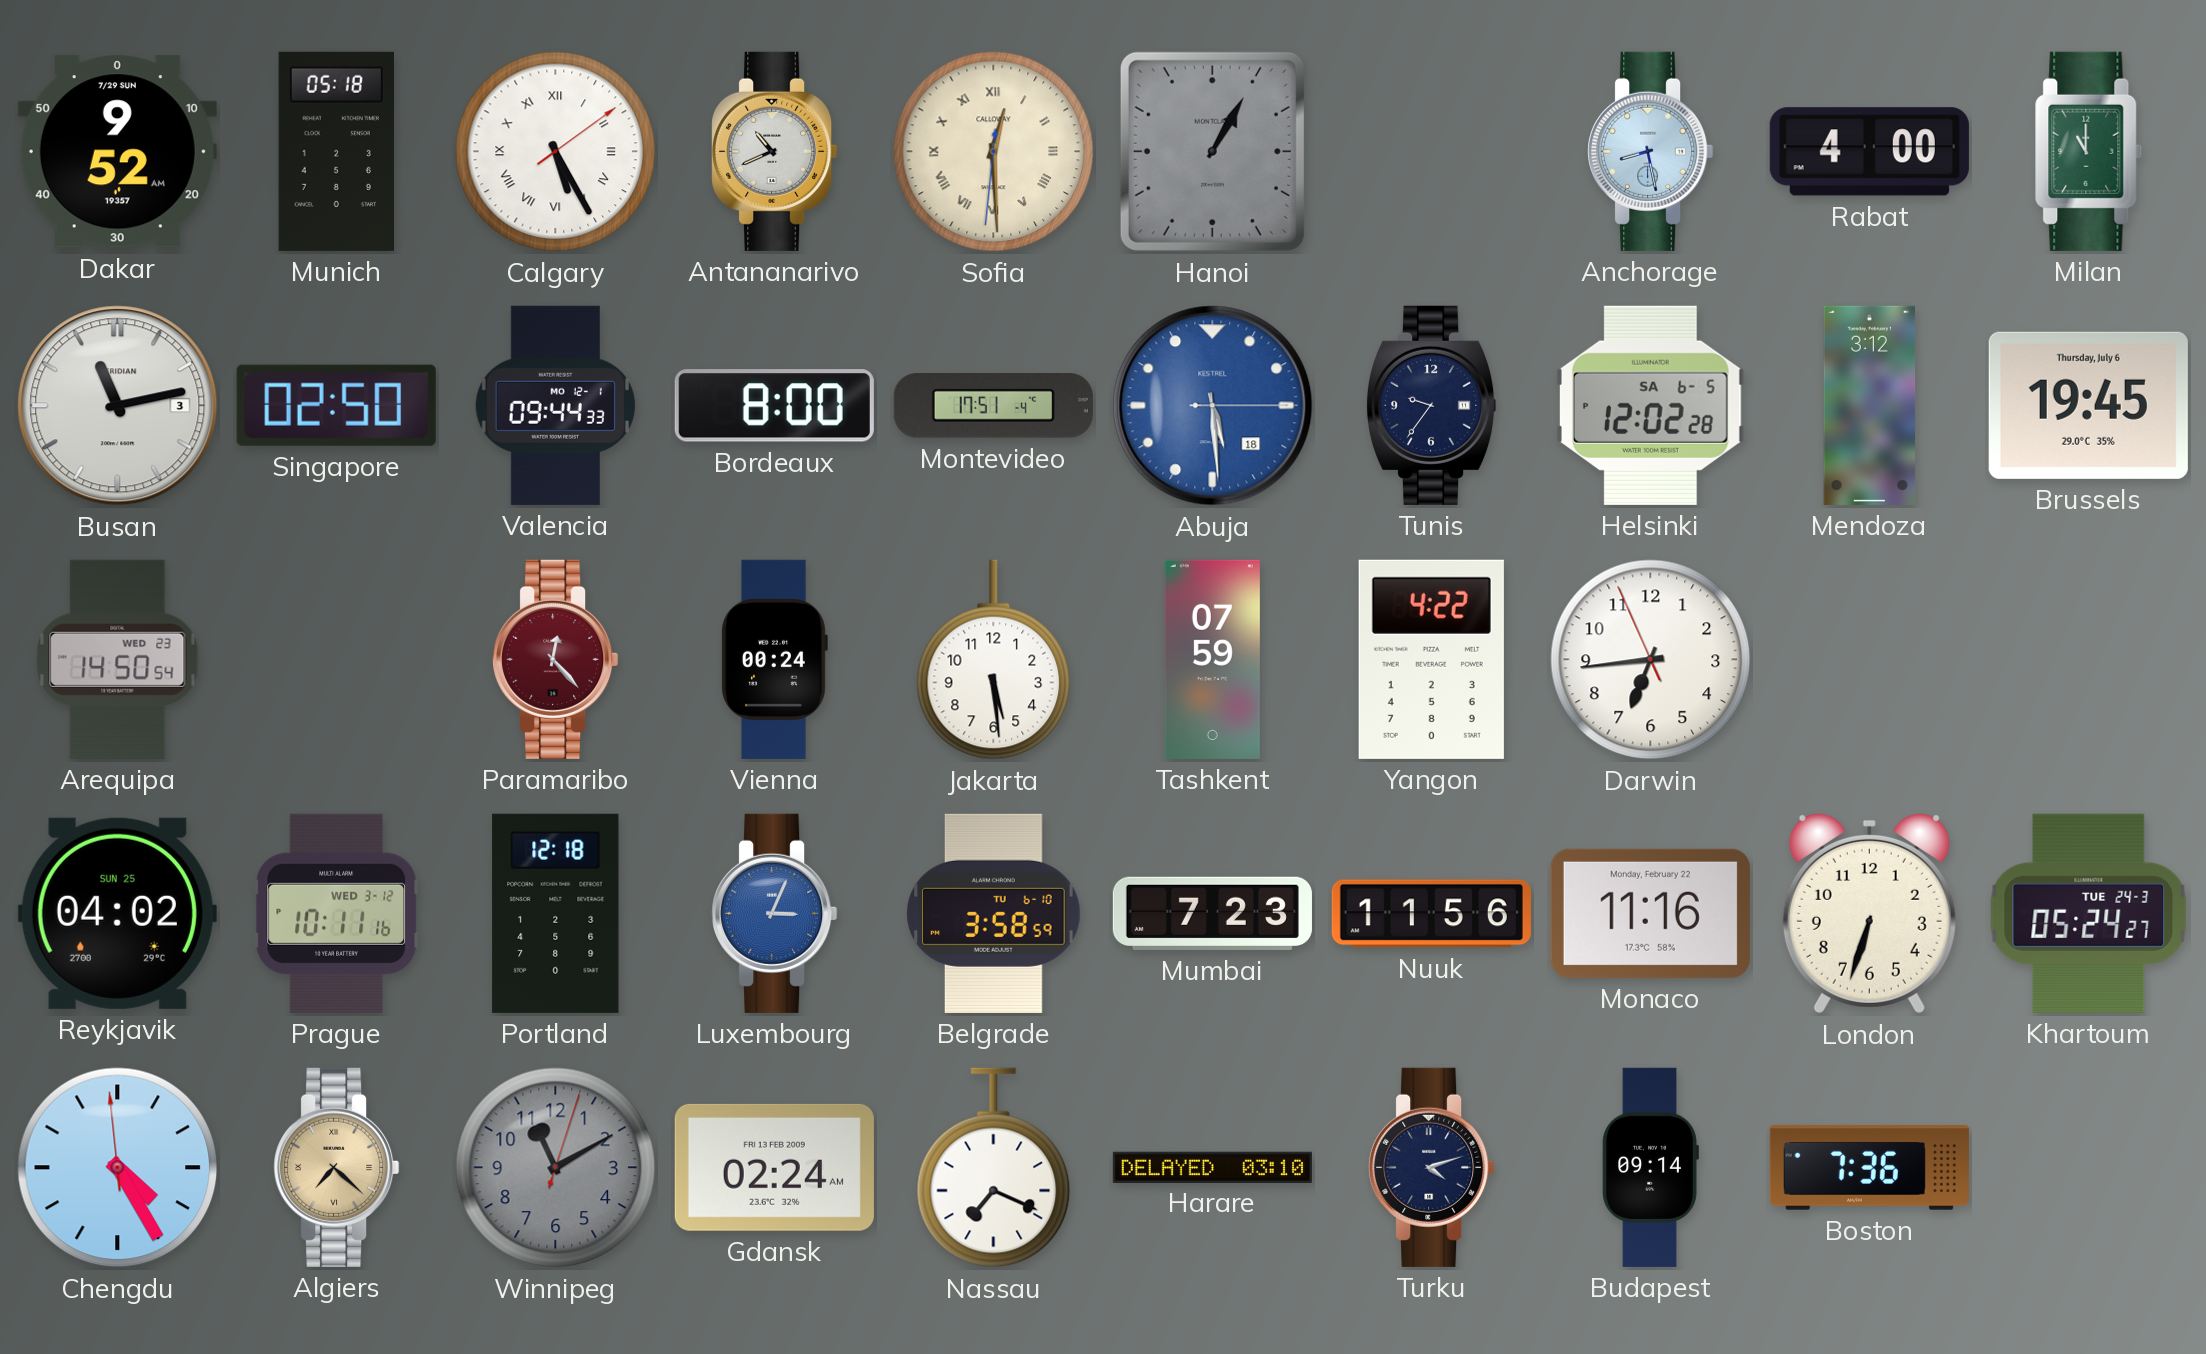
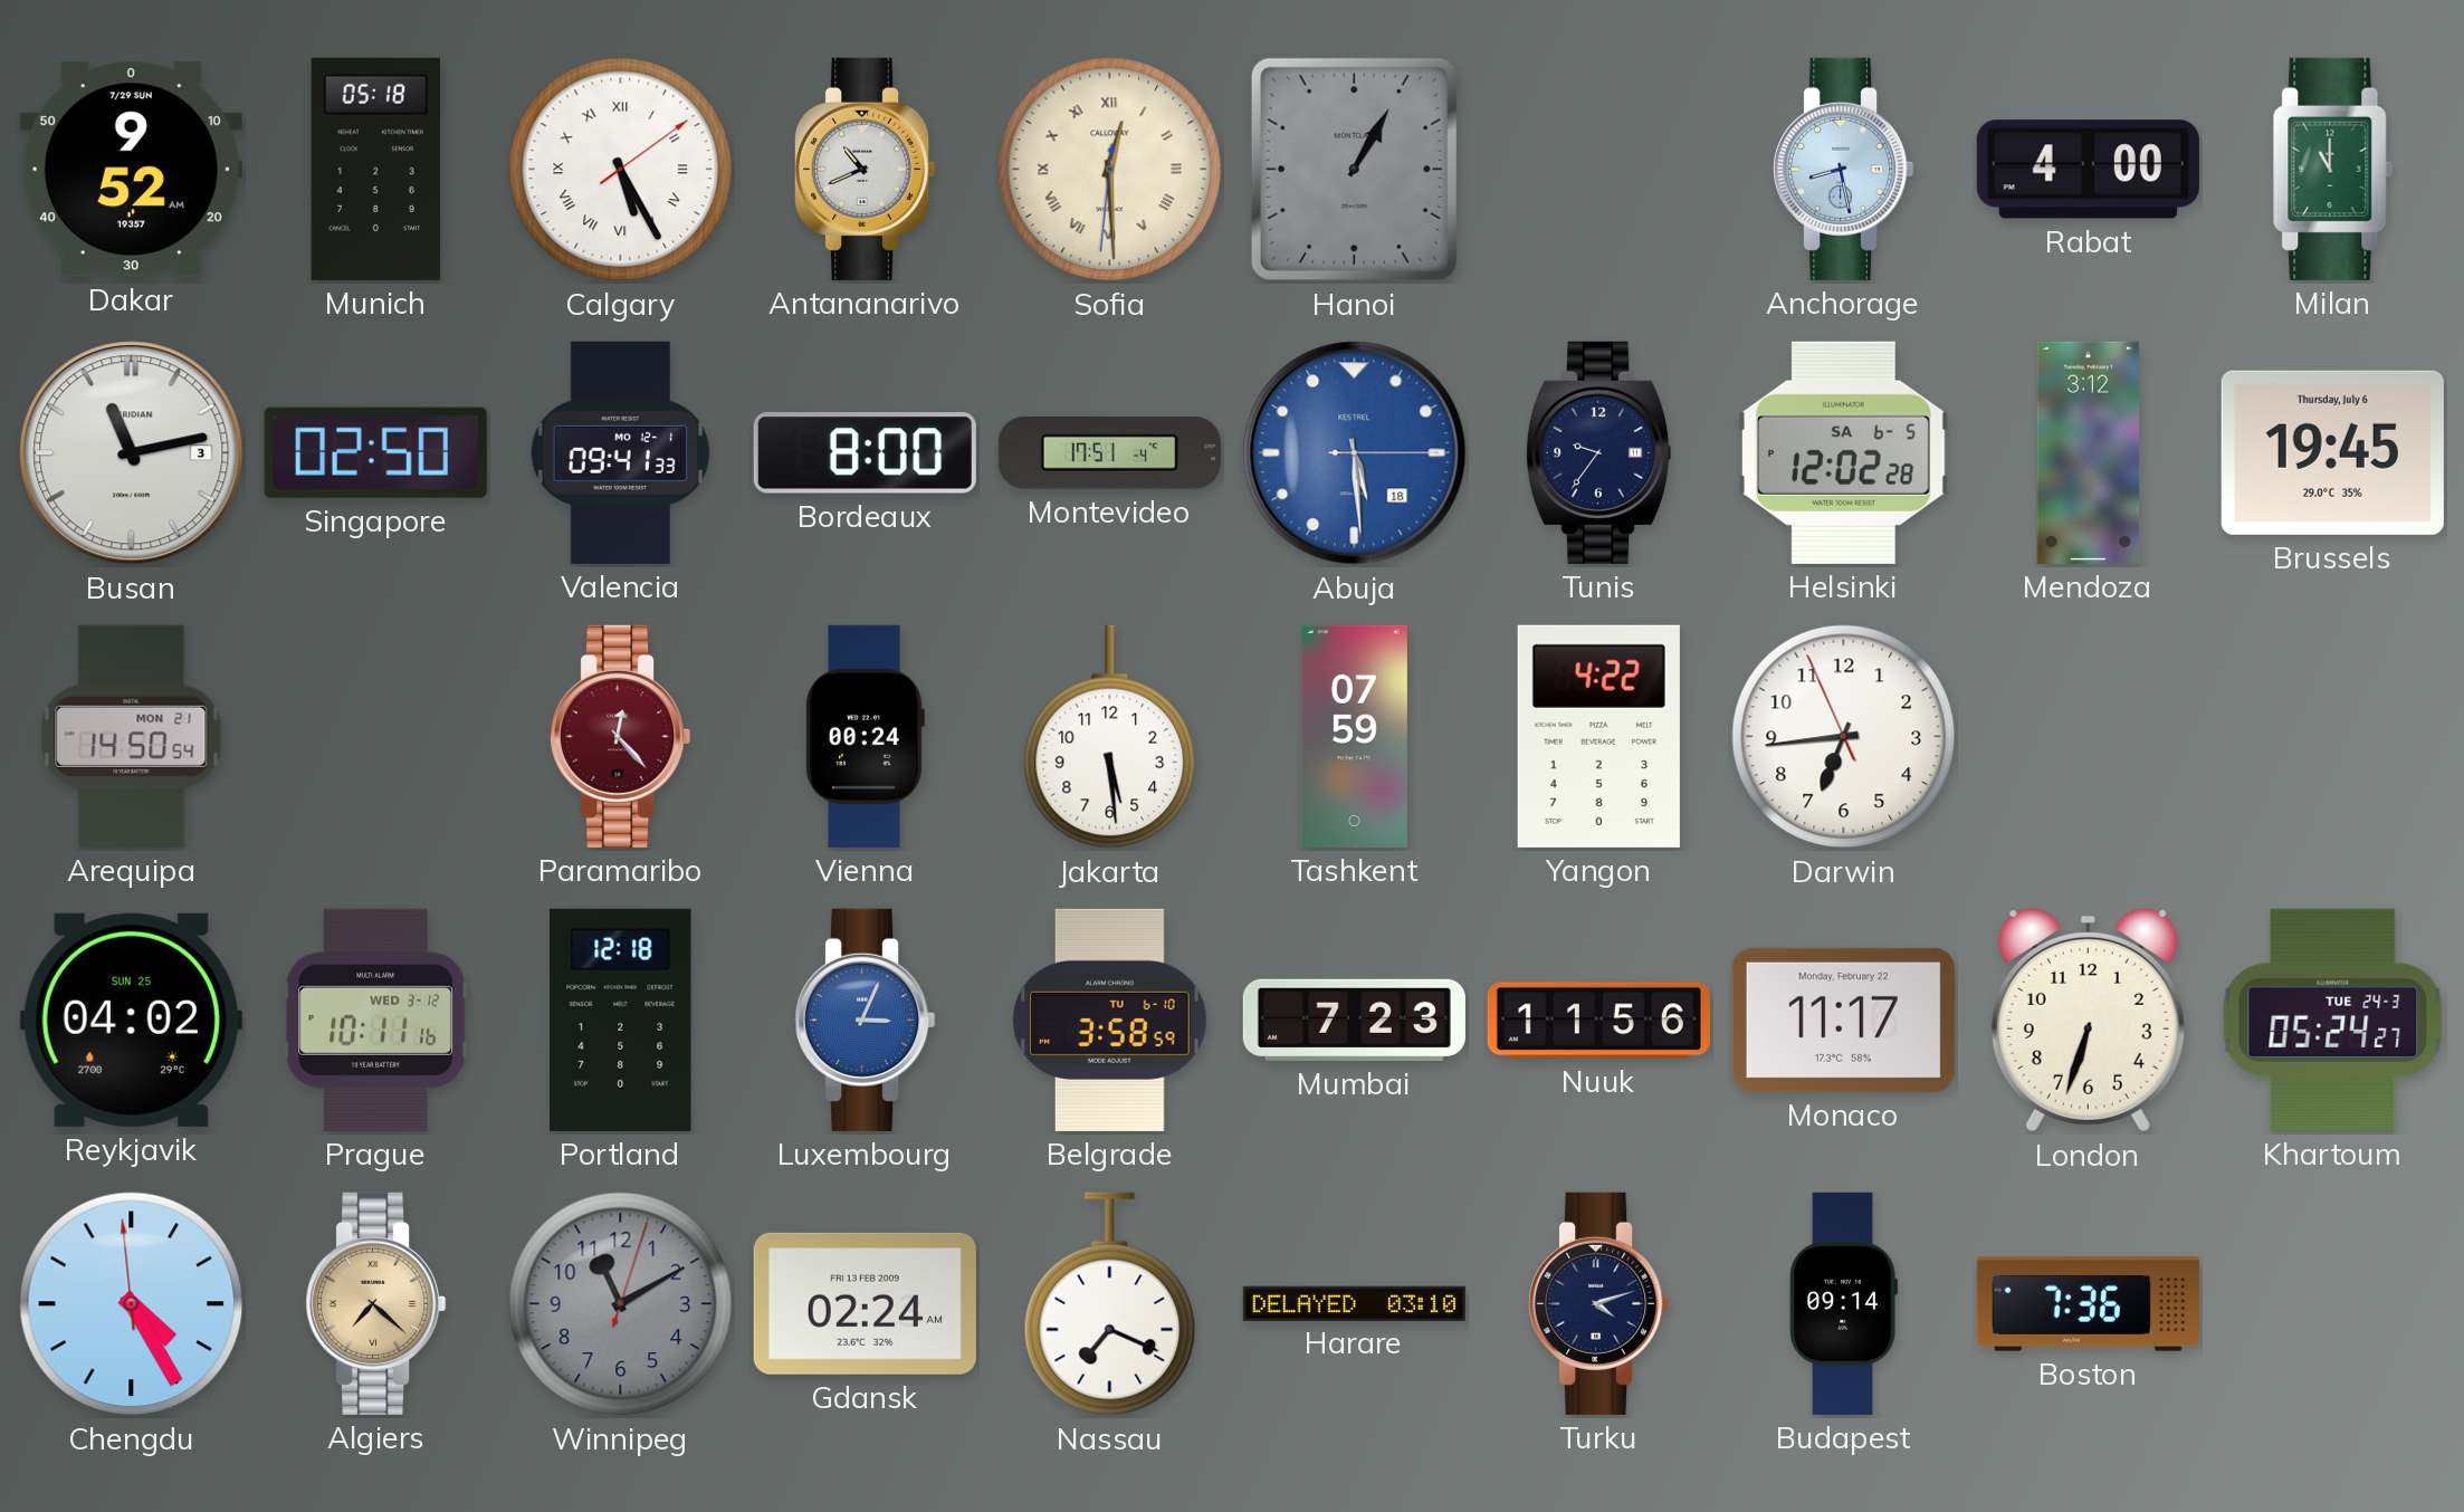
Valencia: 09:44 -> 09:41
Arequipa date: WED 23 -> MON 21
Monaco: 11:16 -> 11:17
